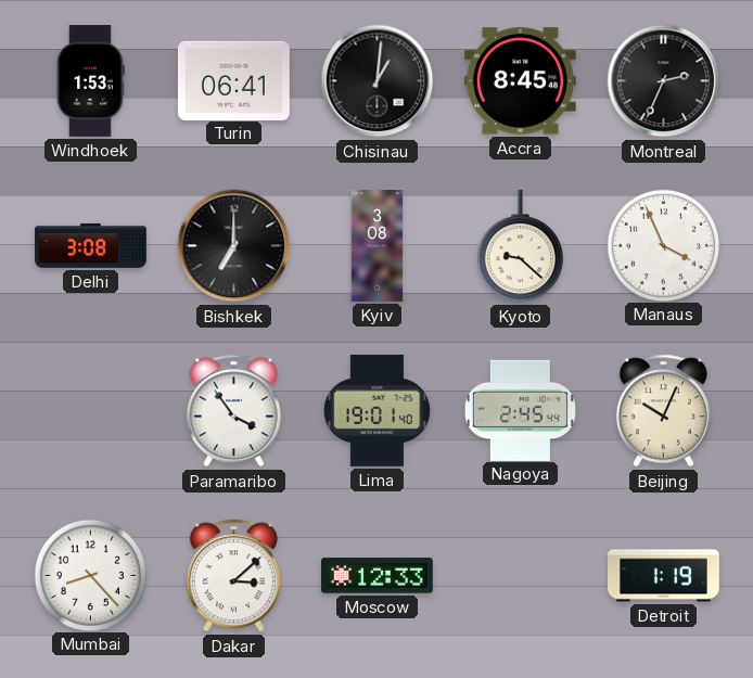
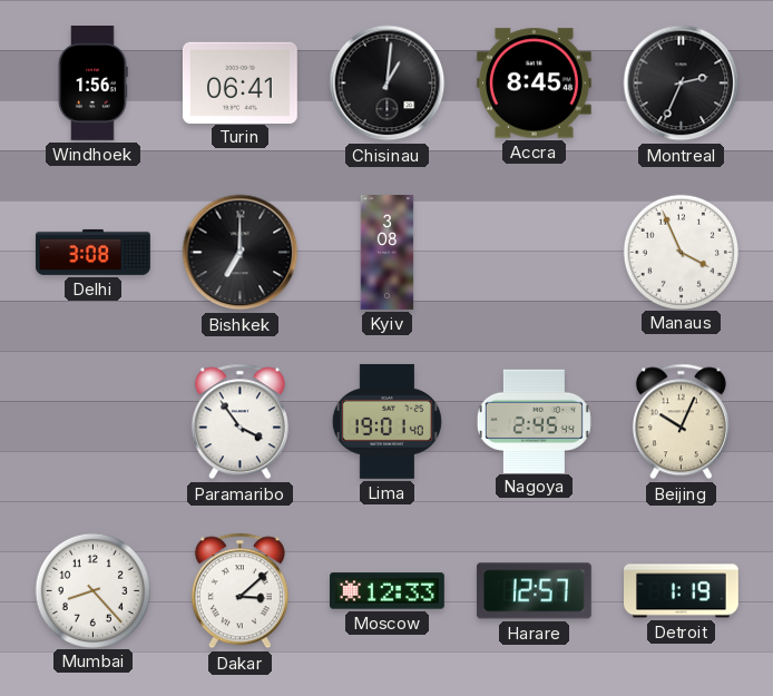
Windhoek: 1:53 -> 1:56
Kyoto: 9:22 -> none
Harare: none -> 12:57
